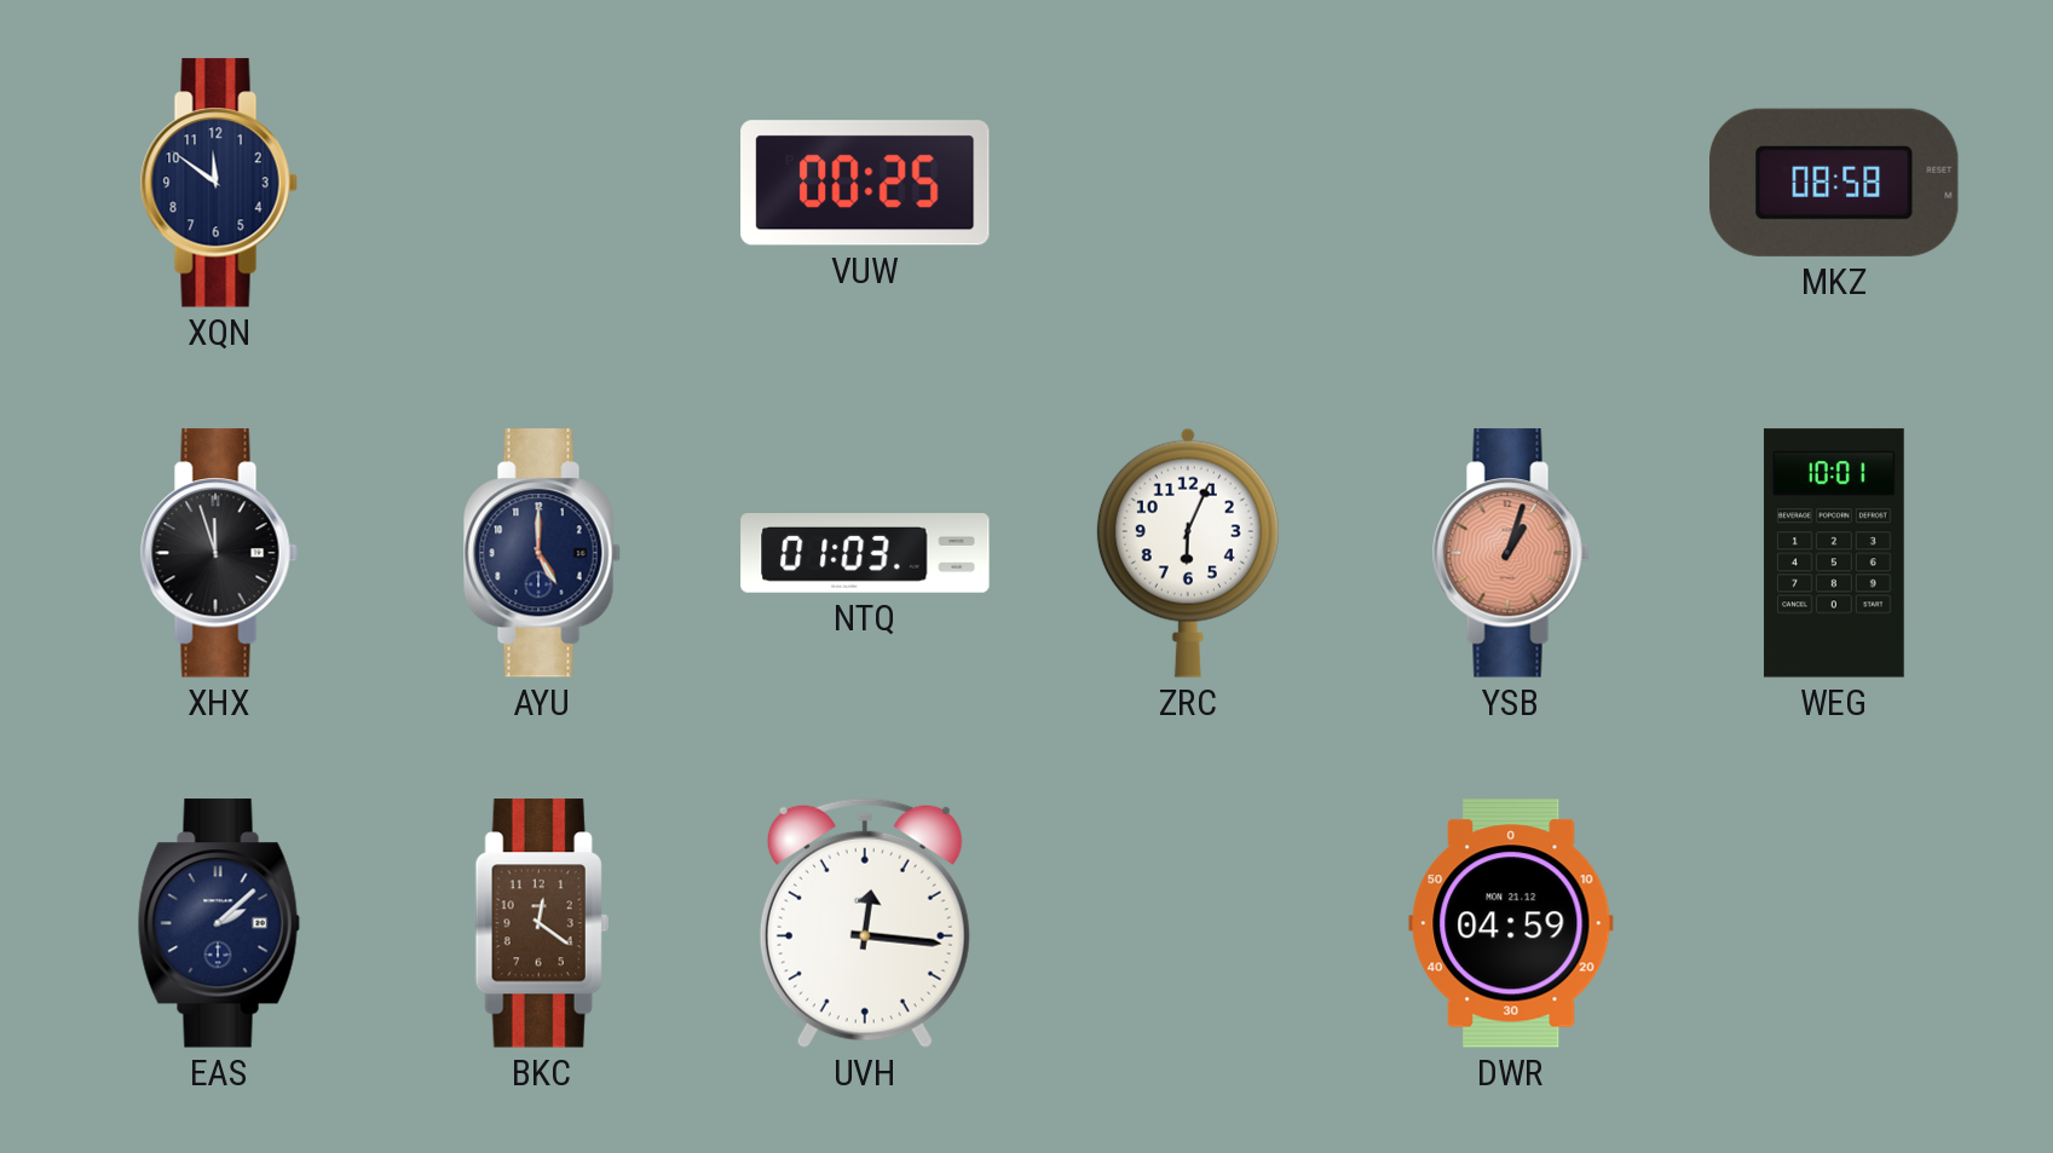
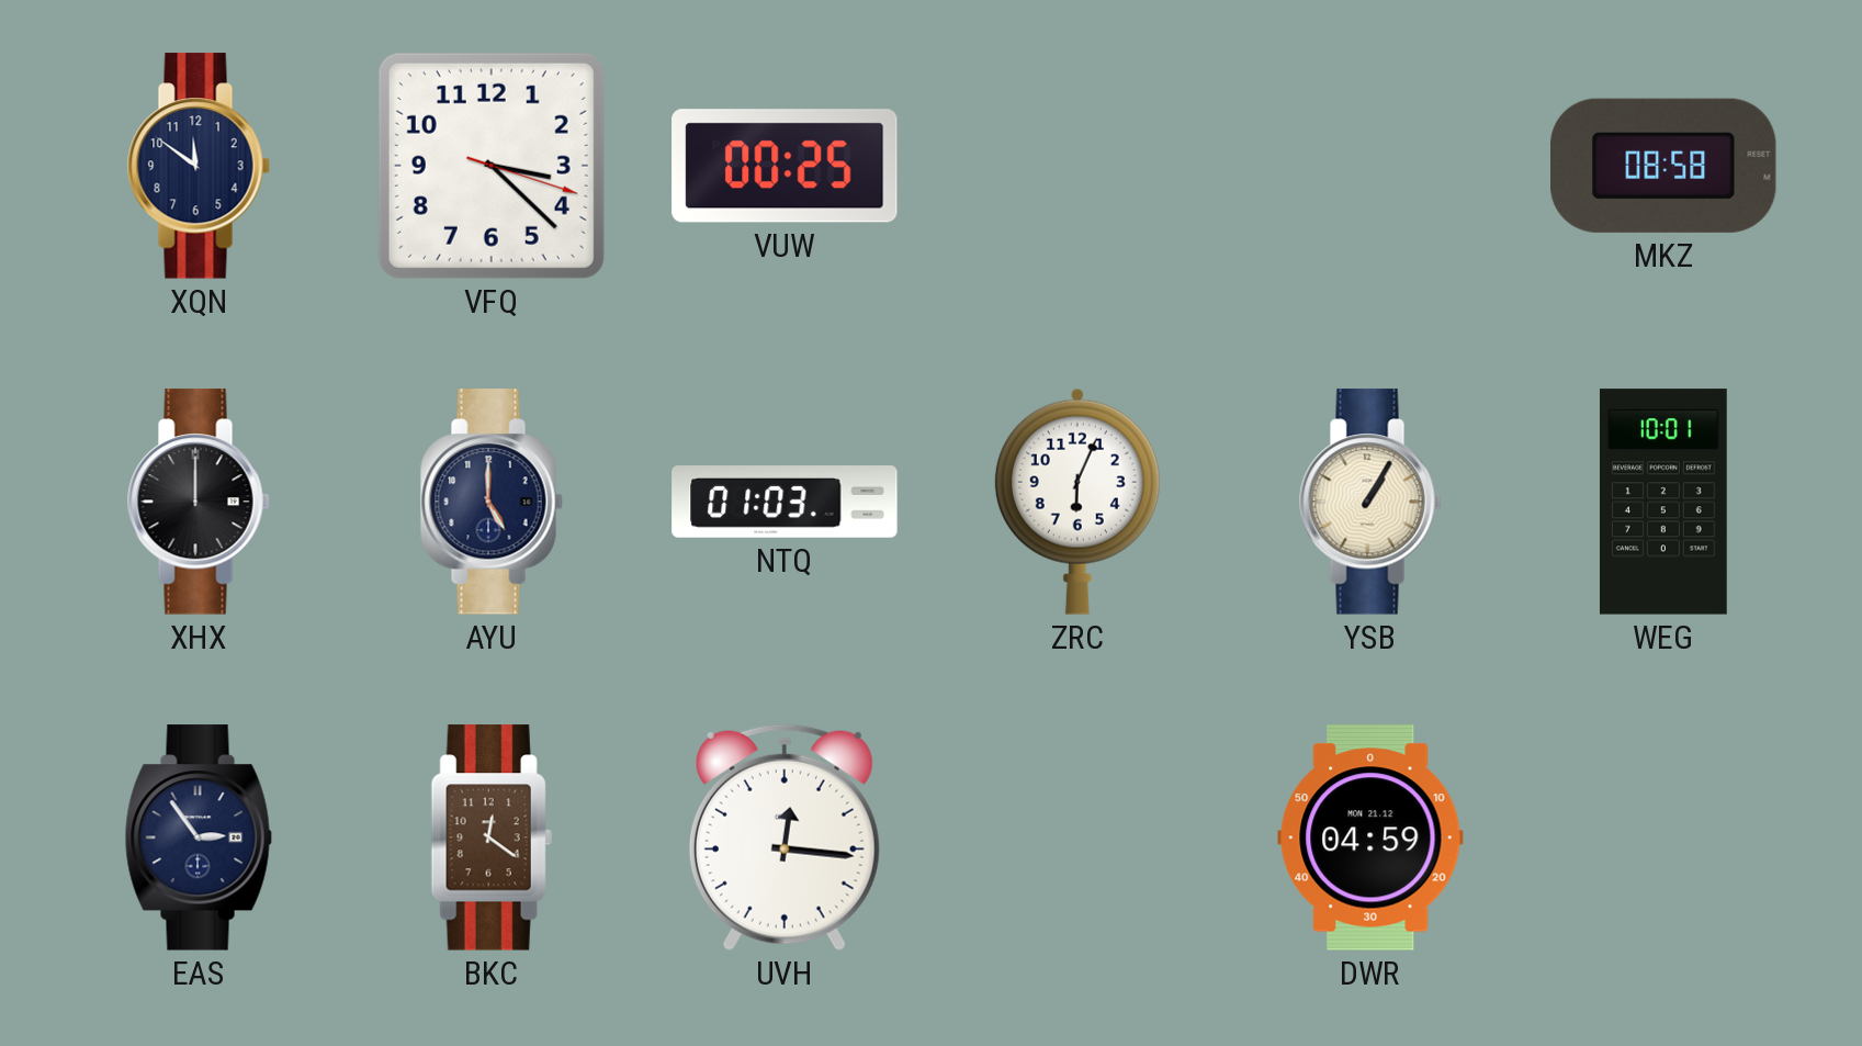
VFQ: none -> 3:22
XHX: 11:57 -> 12:00
YSB: 1:03 -> 1:05
YSB dial: salmon -> cream
EAS: 2:08 -> 2:54
